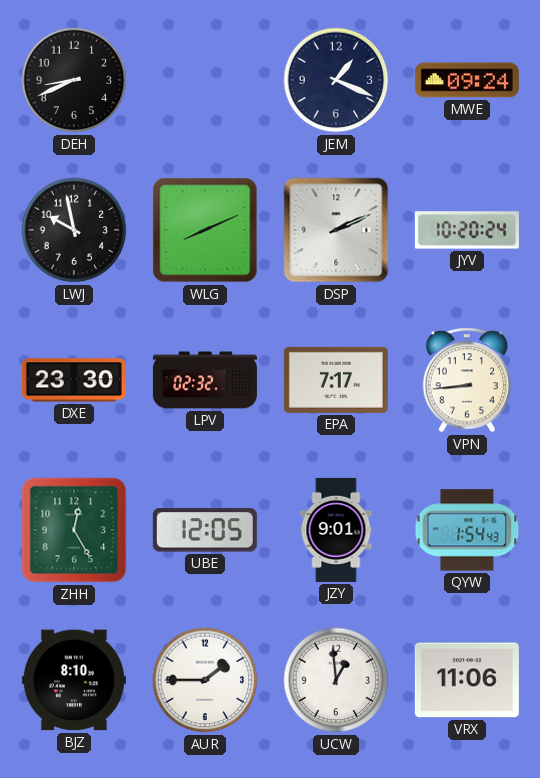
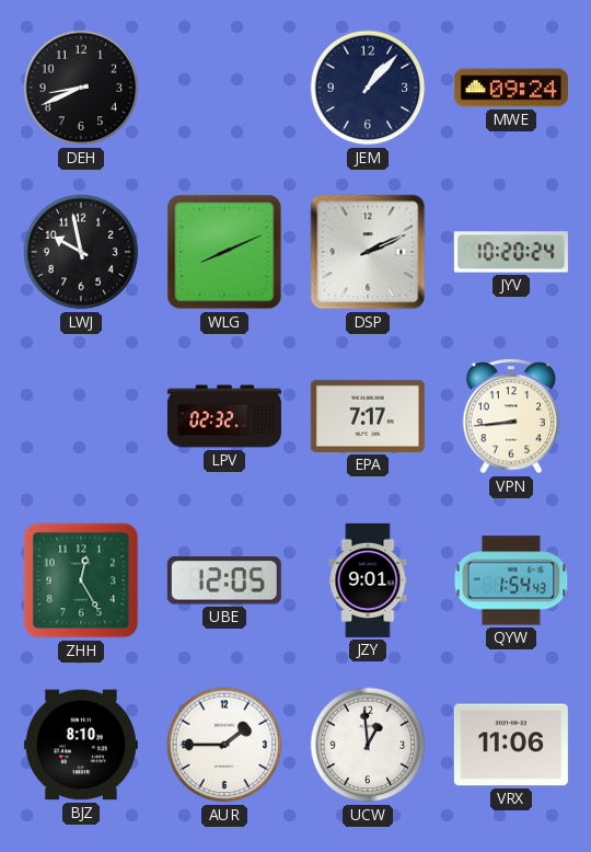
JEM: 1:19 -> 1:07
DXE: 23:30 -> none
